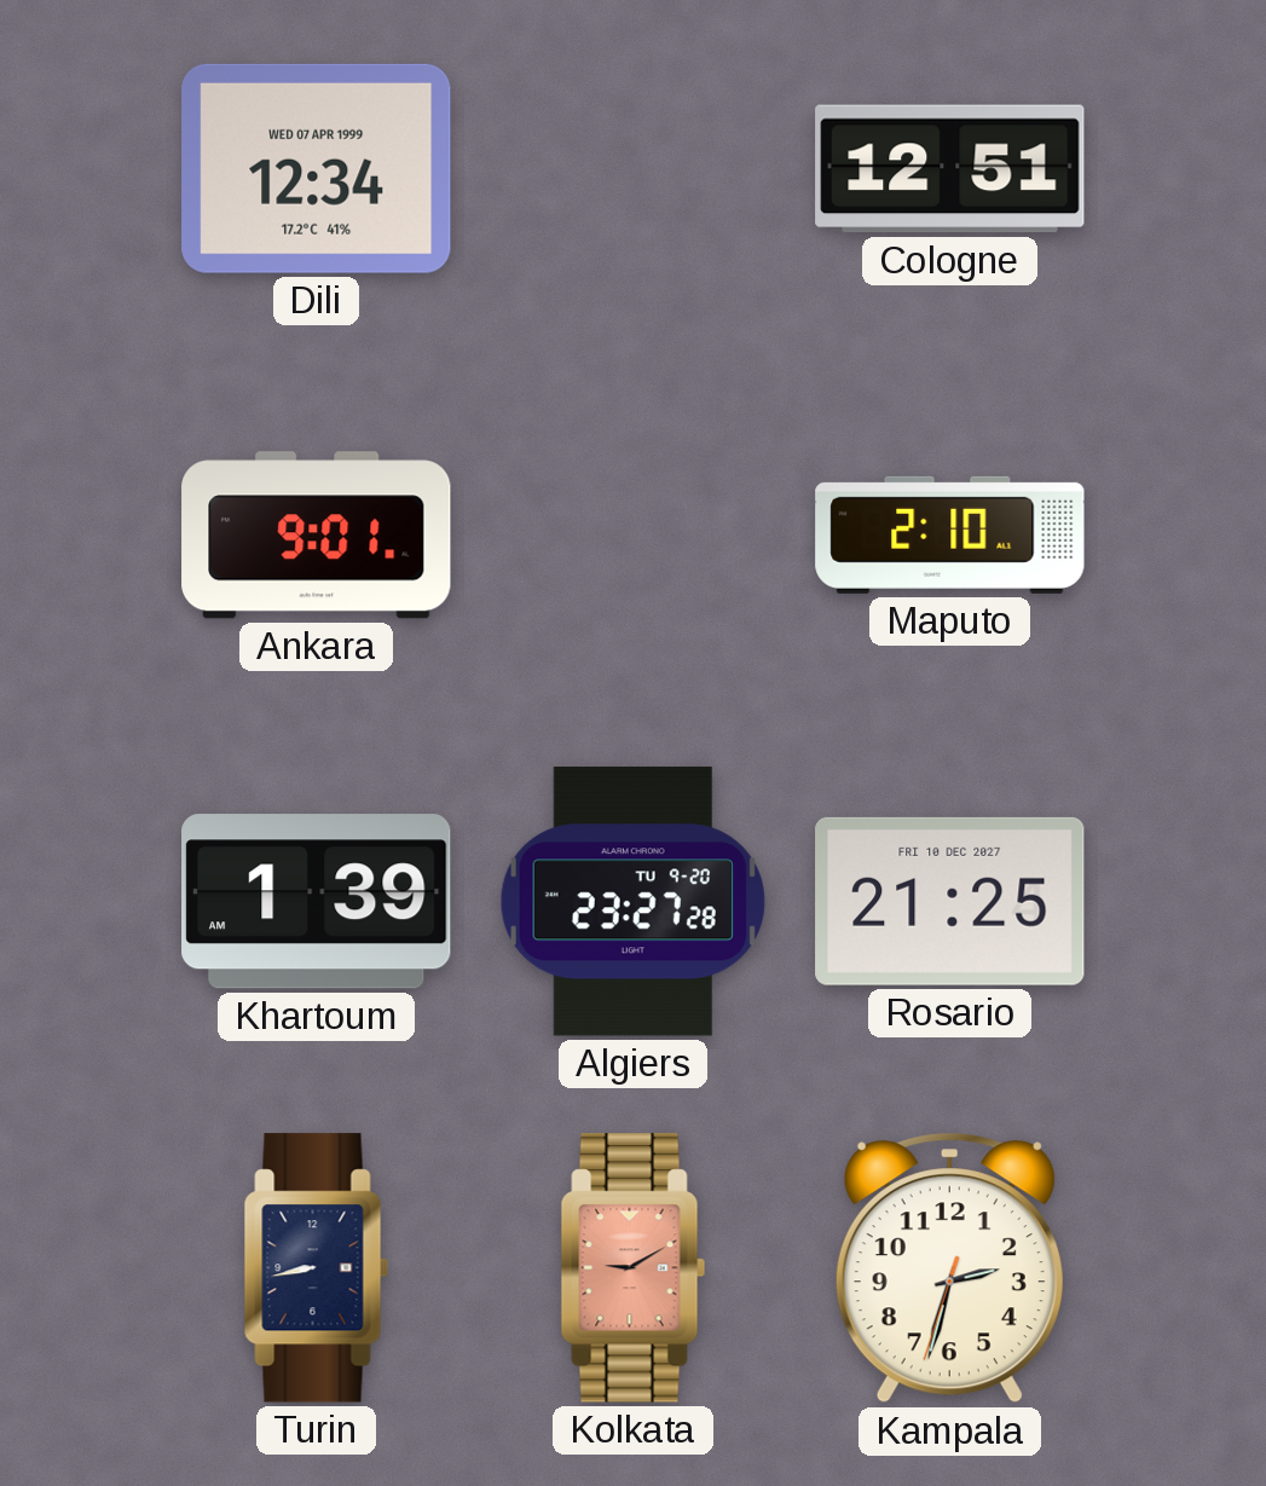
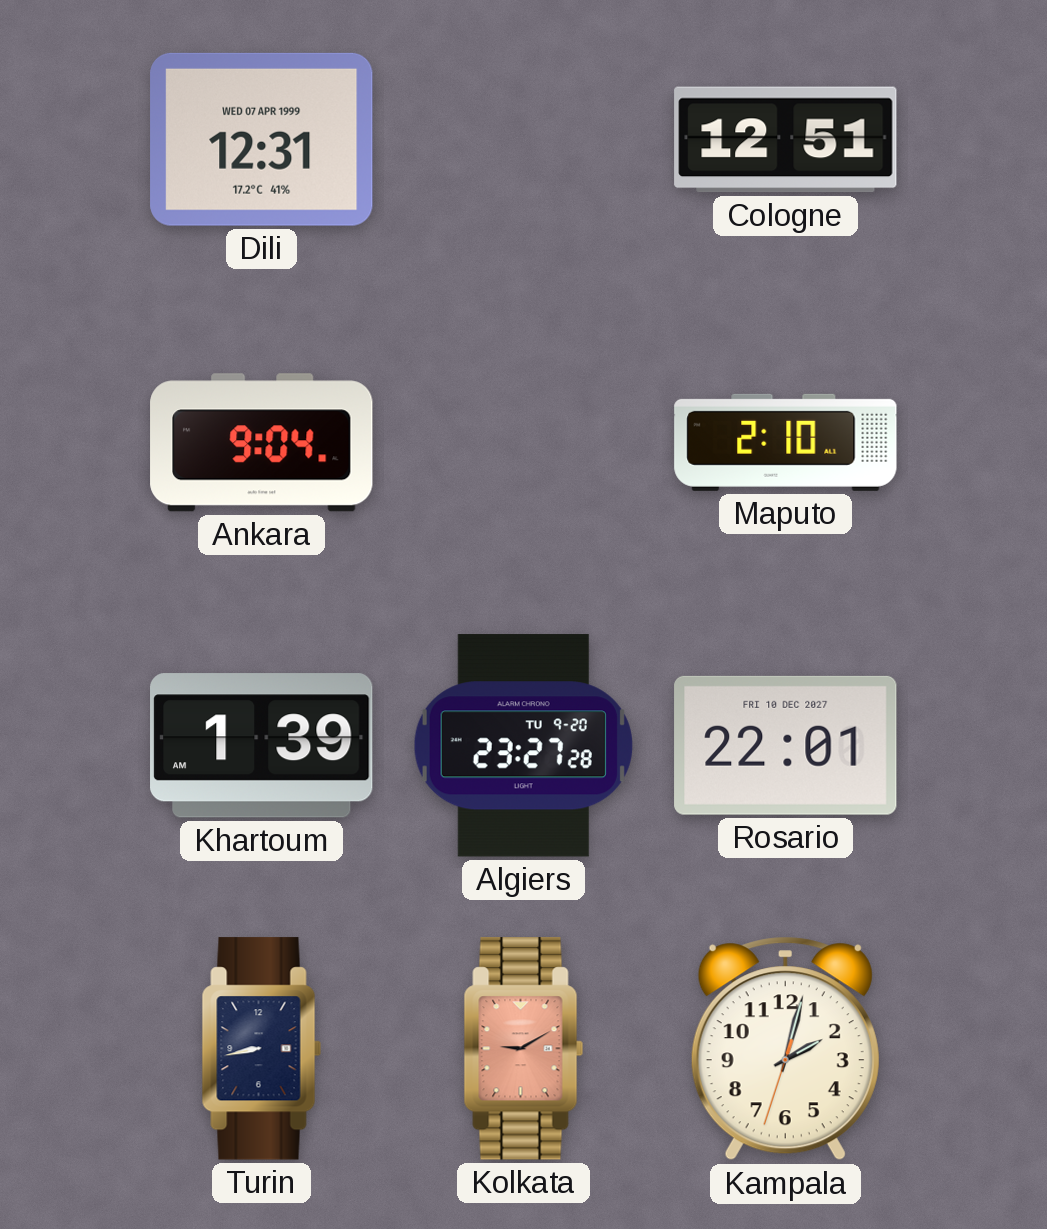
Dili: 12:34 -> 12:31
Ankara: 9:01 -> 9:04
Rosario: 21:25 -> 22:01
Kampala: 2:32 -> 2:02
